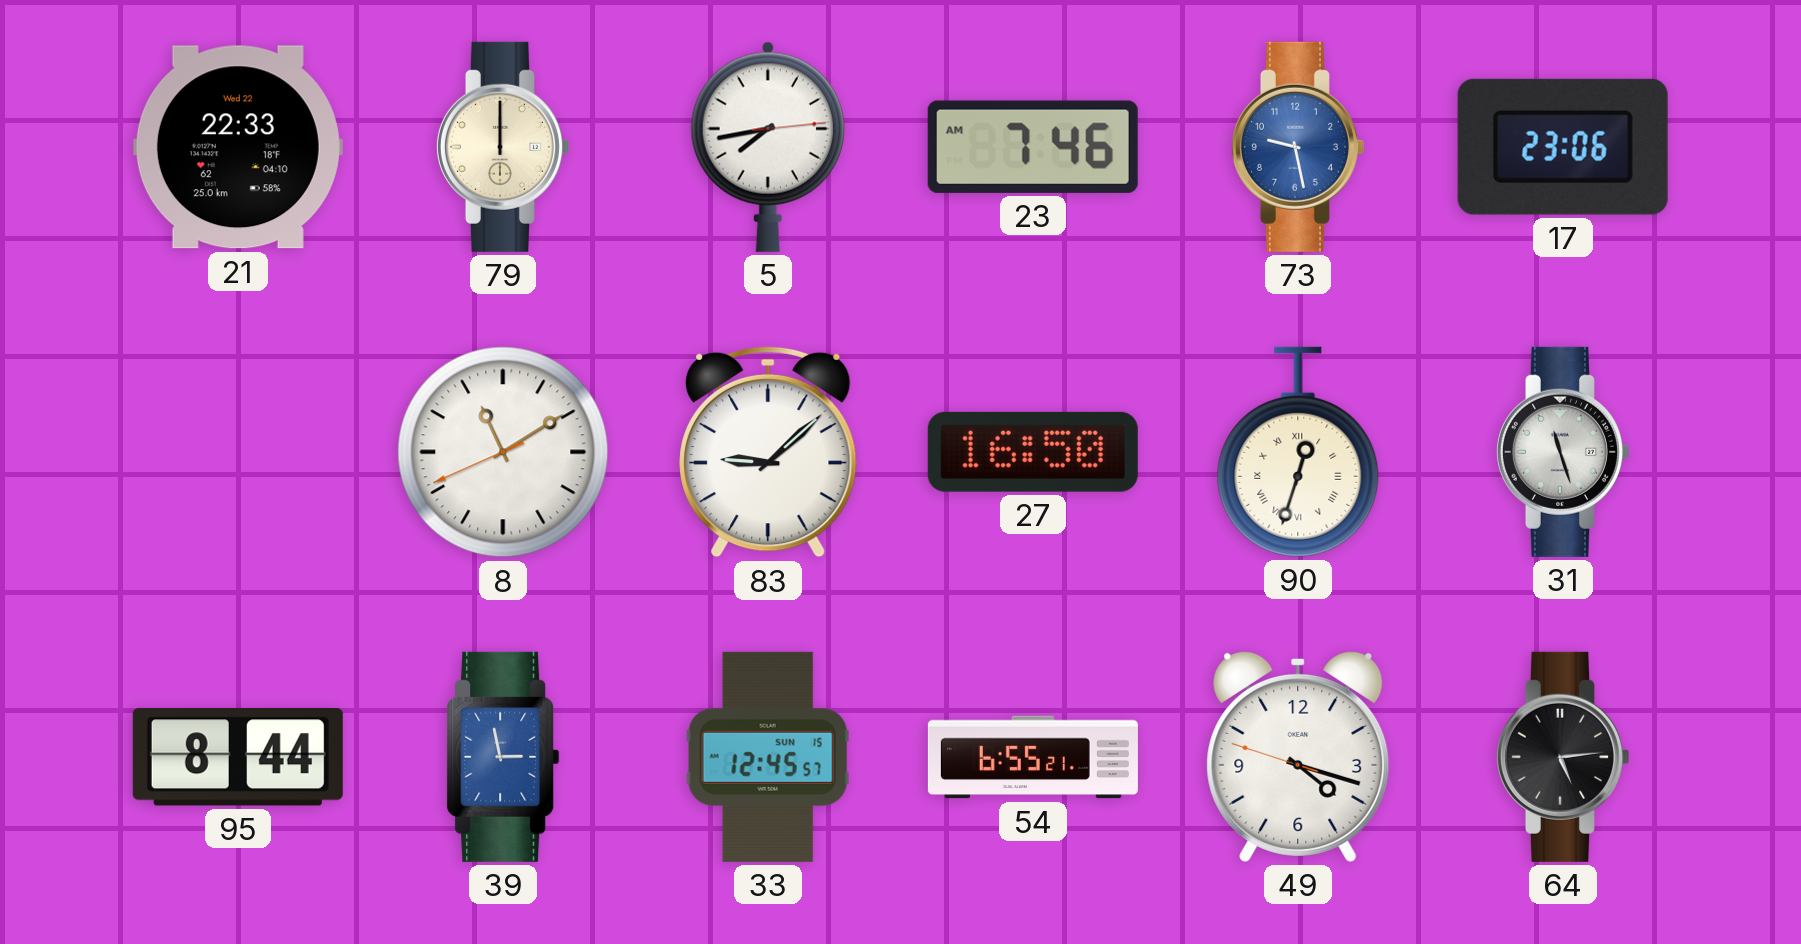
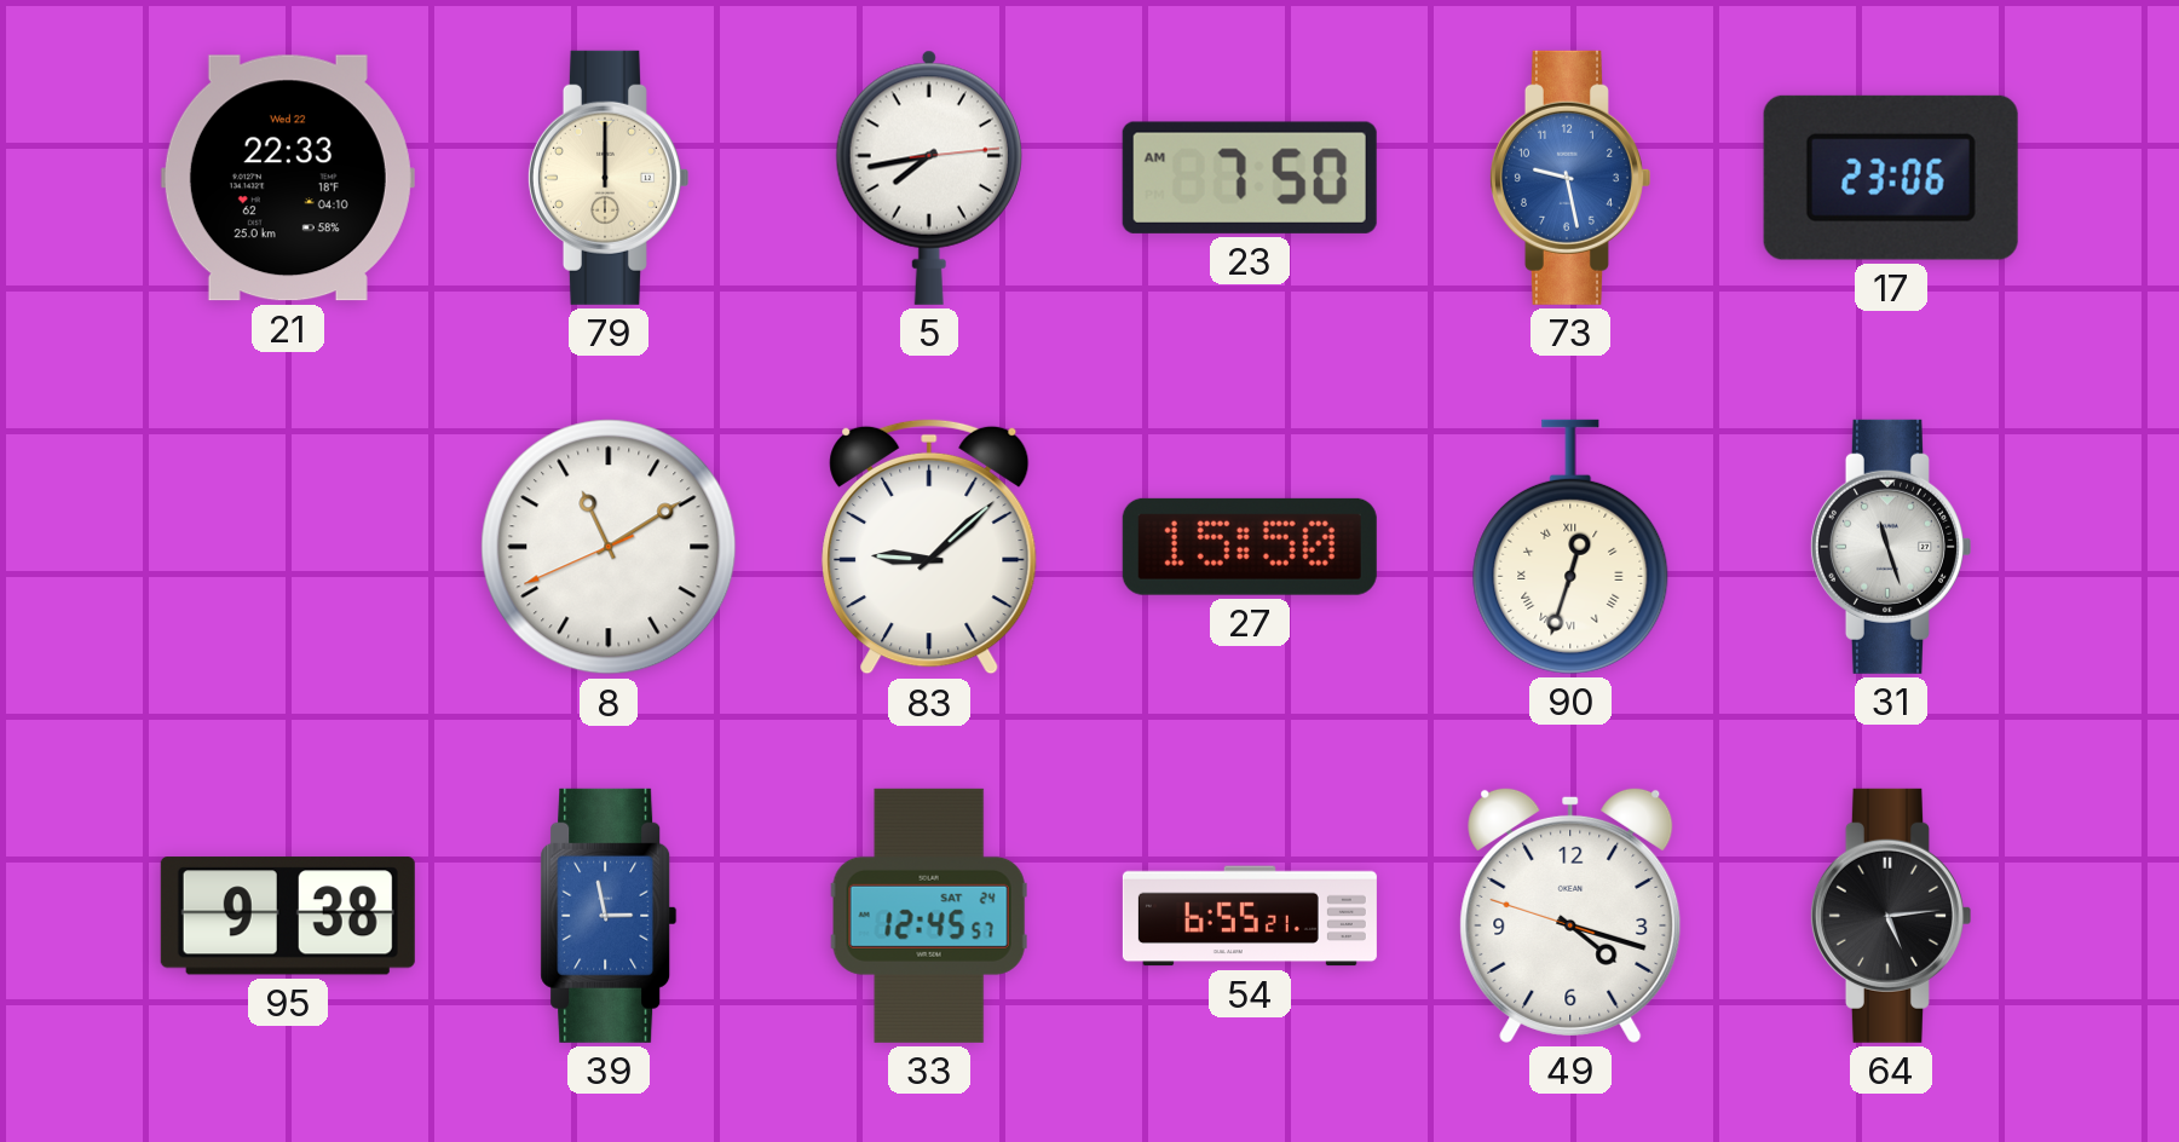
23: 7:46 -> 7:50
27: 16:50 -> 15:50
95: 8:44 -> 9:38
33 date: SUN 15 -> SAT 24
